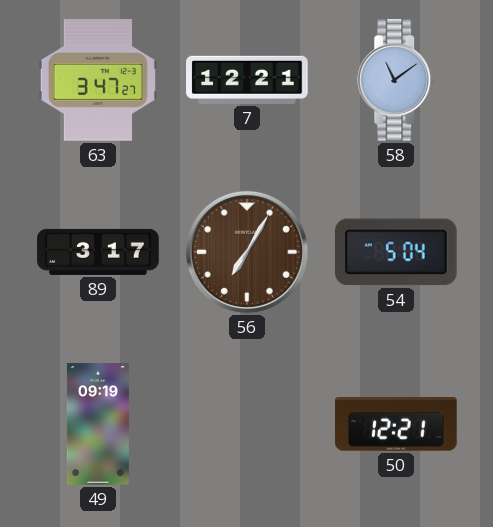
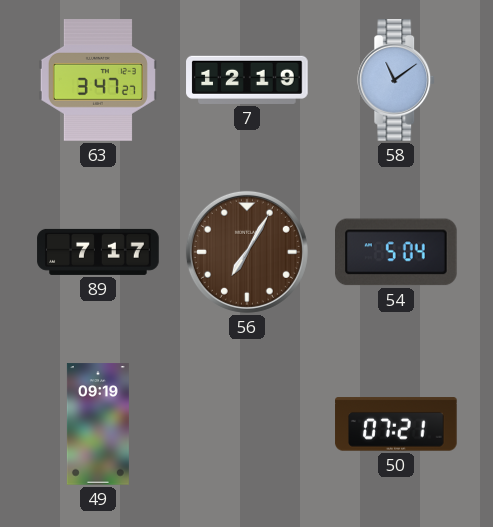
7: 12:21 -> 12:19
89: 3:17 -> 7:17
50: 12:21 -> 07:21
